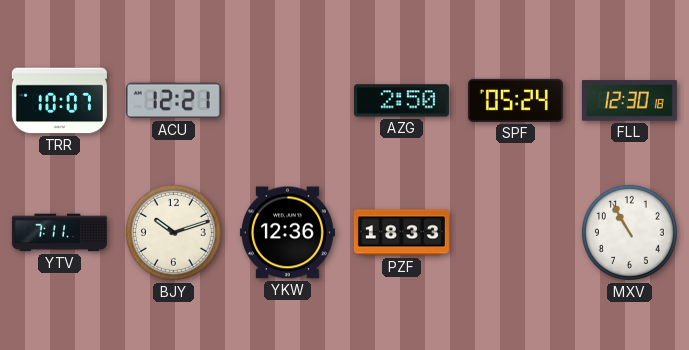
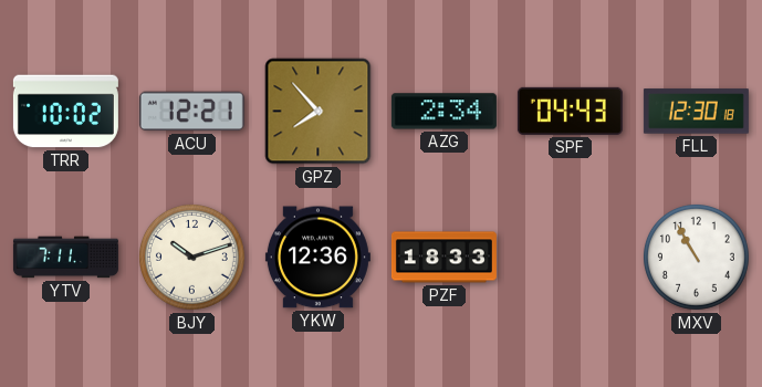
TRR: 10:07 -> 10:02
GPZ: none -> 7:53
AZG: 2:50 -> 2:34
SPF: 05:24 -> 04:43
